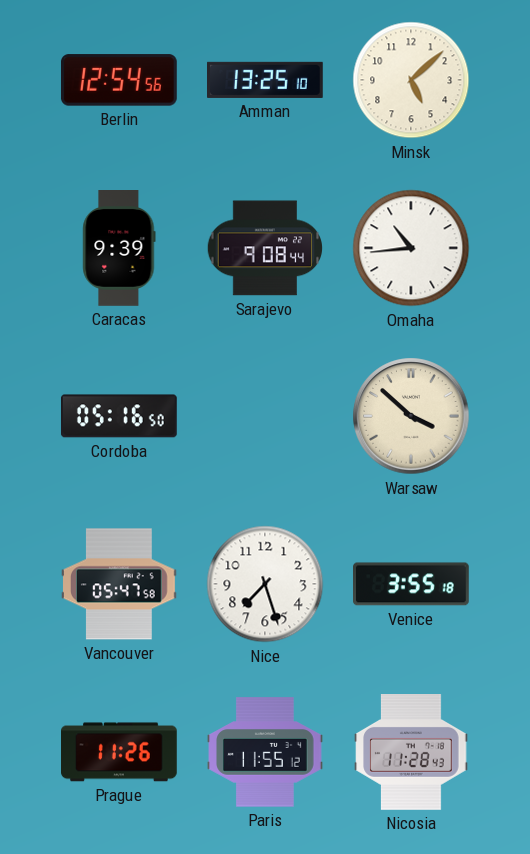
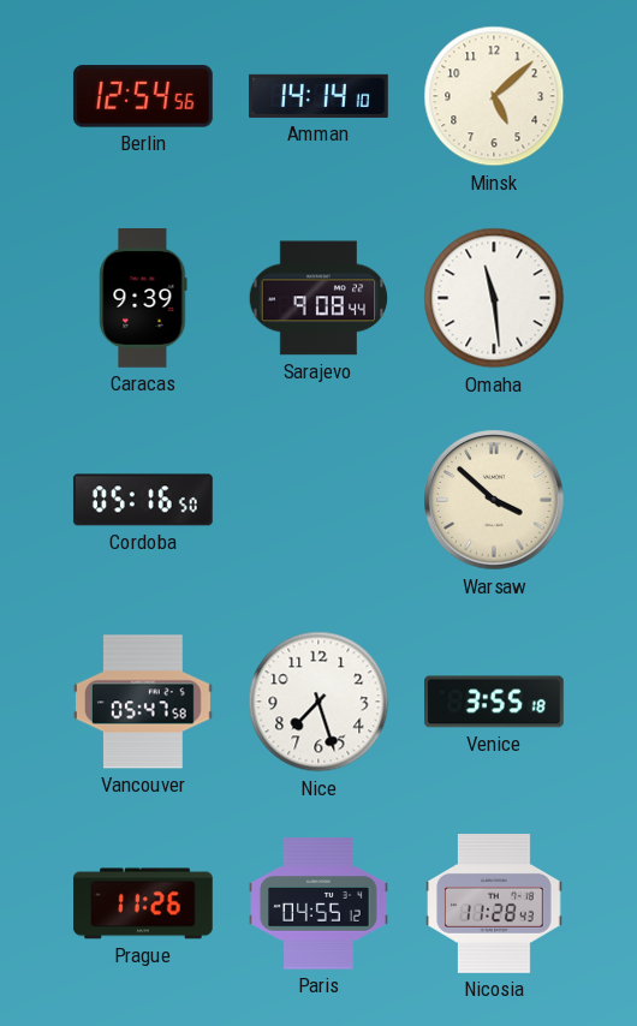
Amman: 13:25 -> 14:14
Omaha: 10:44 -> 11:29
Paris: 11:55 -> 04:55
